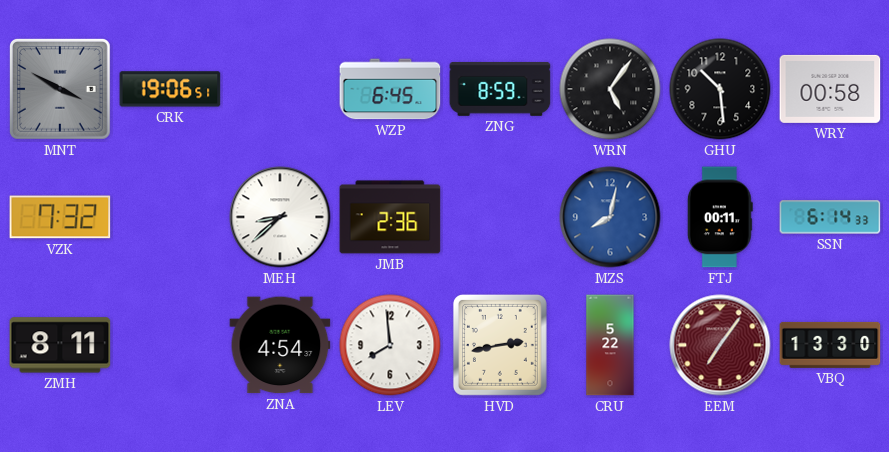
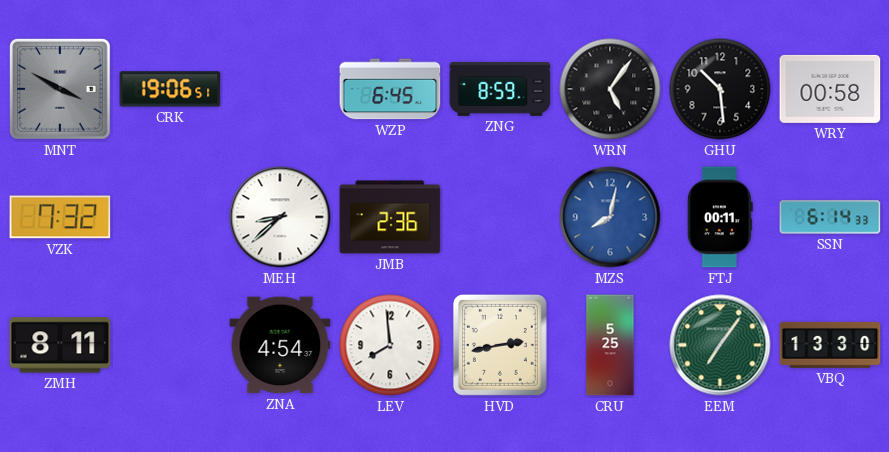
CRU: 5:22 -> 5:25
EEM dial: burgundy -> green
